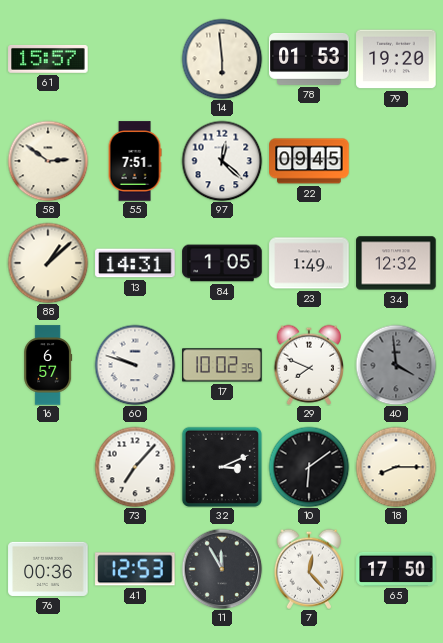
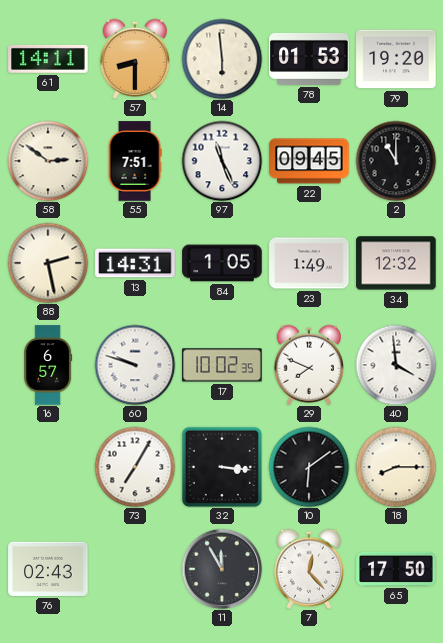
61: 15:57 -> 14:11
57: none -> 8:30
97: 12:22 -> 11:26
2: none -> 11:00
88: 1:08 -> 2:28
40 dial: grey -> white
73: 7:07 -> 7:05
32: 3:11 -> 3:16
76: 00:36 -> 02:43
41: 12:53 -> none
